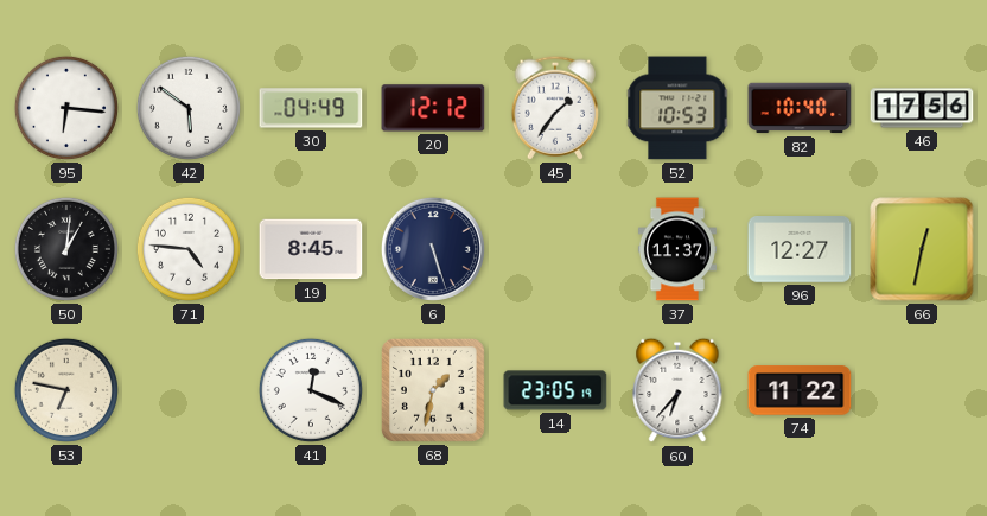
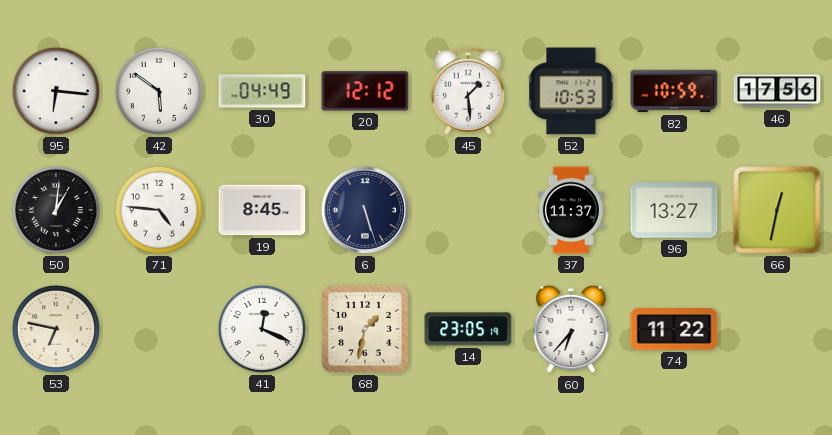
45: 1:36 -> 1:29
82: 10:40 -> 10:59
96: 12:27 -> 13:27
